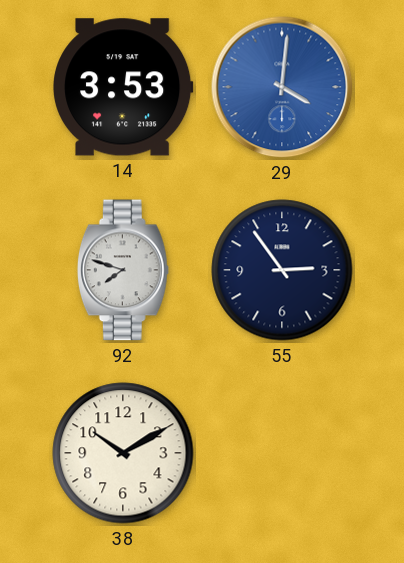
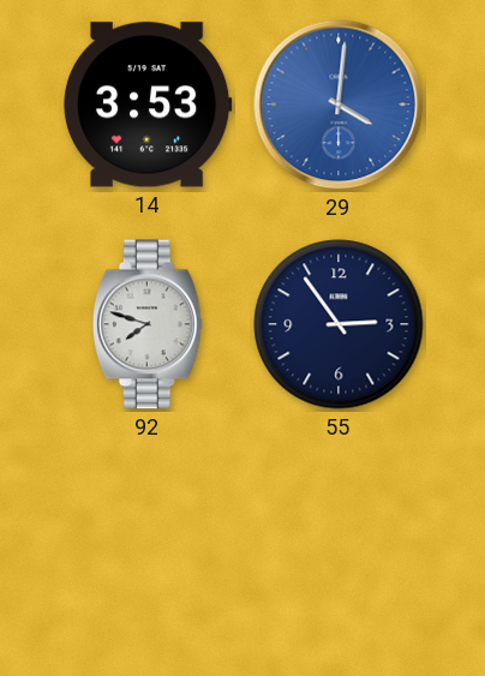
38: 10:10 -> none
